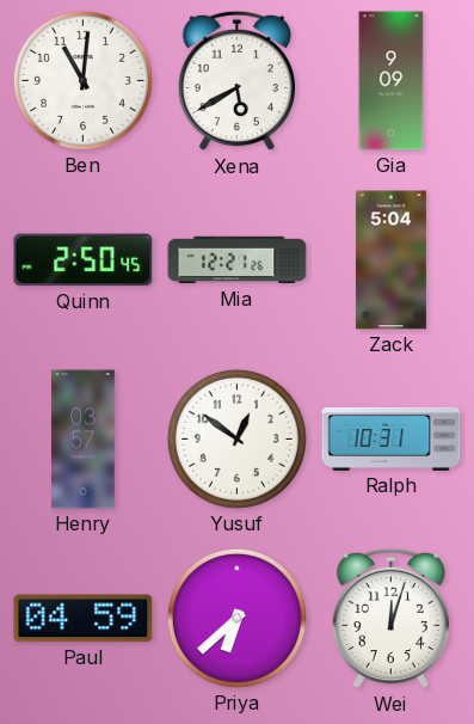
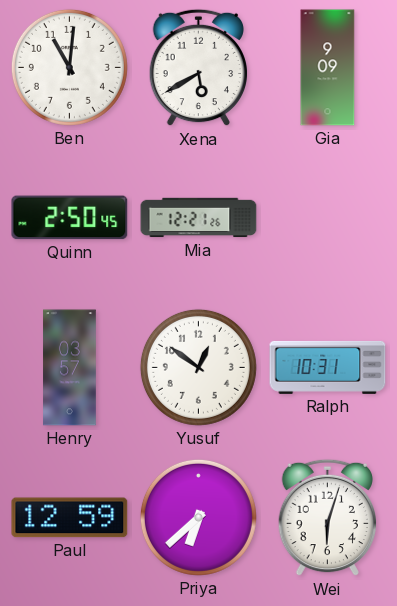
Zack: 5:04 -> none
Paul: 04:59 -> 12:59
Wei: 12:03 -> 6:03
